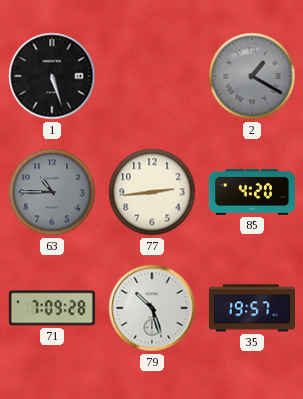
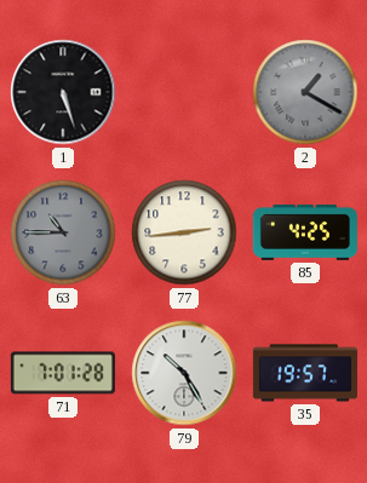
85: 4:20 -> 4:25
71: 7:09 -> 7:01
79: 10:27 -> 10:25
